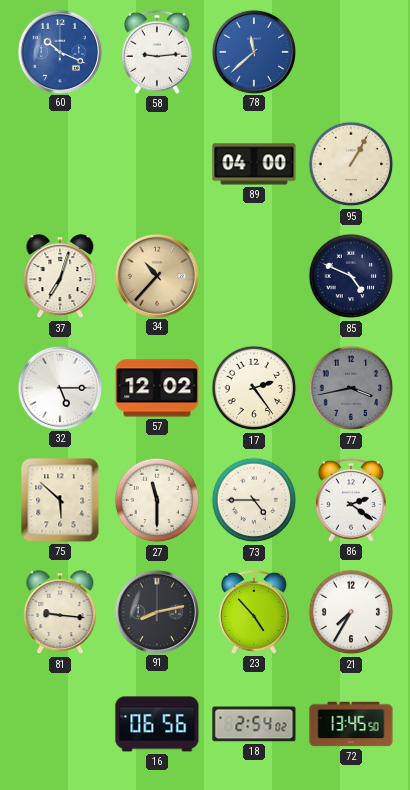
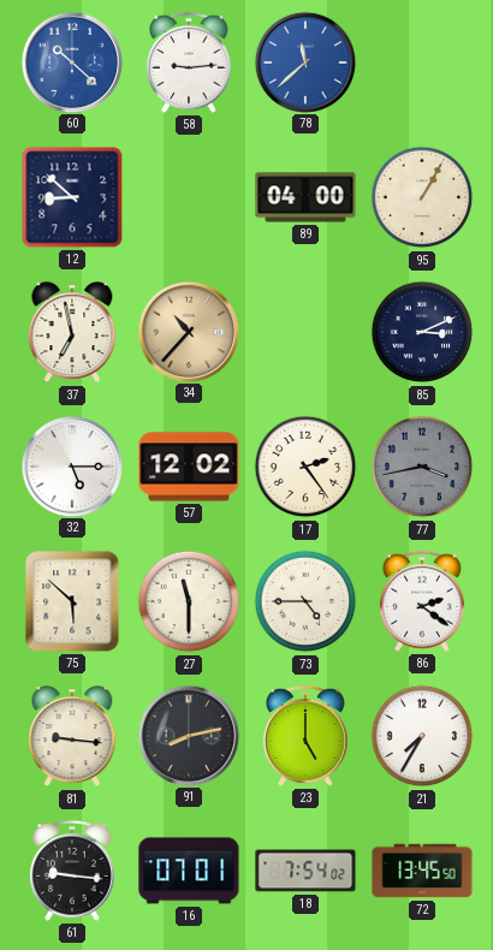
60: 10:19 -> 10:22
12: none -> 8:52
37: 7:03 -> 6:58
85: 4:49 -> 3:11
23: 4:53 -> 5:00
61: none -> 9:16
16: 06:56 -> 07:01
18: 2:54 -> 7:54
